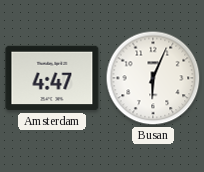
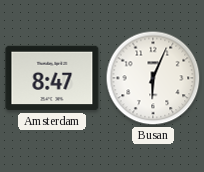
Amsterdam: 4:47 -> 8:47
